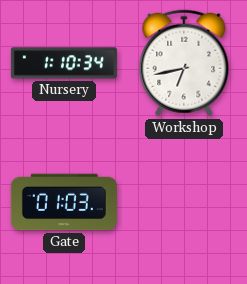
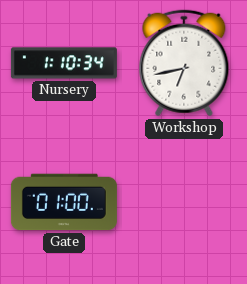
Gate: 01:03 -> 01:00
